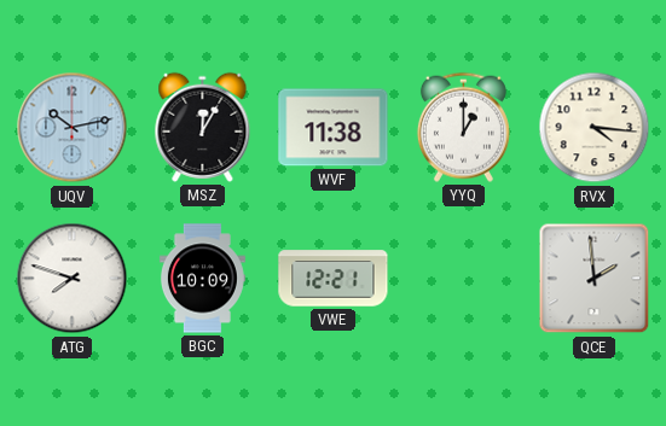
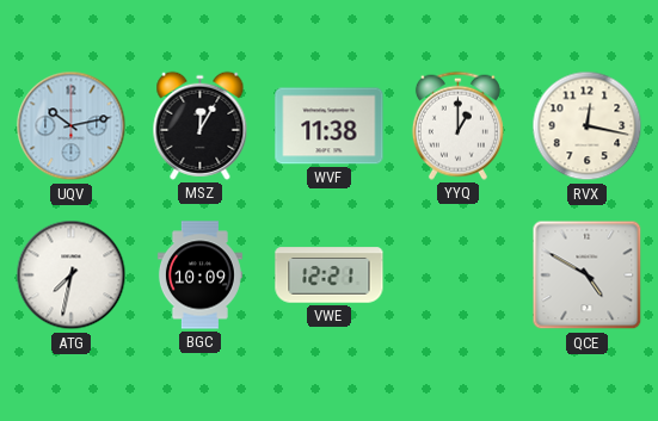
RVX: 4:16 -> 12:17
ATG: 7:48 -> 7:32
QCE: 1:59 -> 4:50
